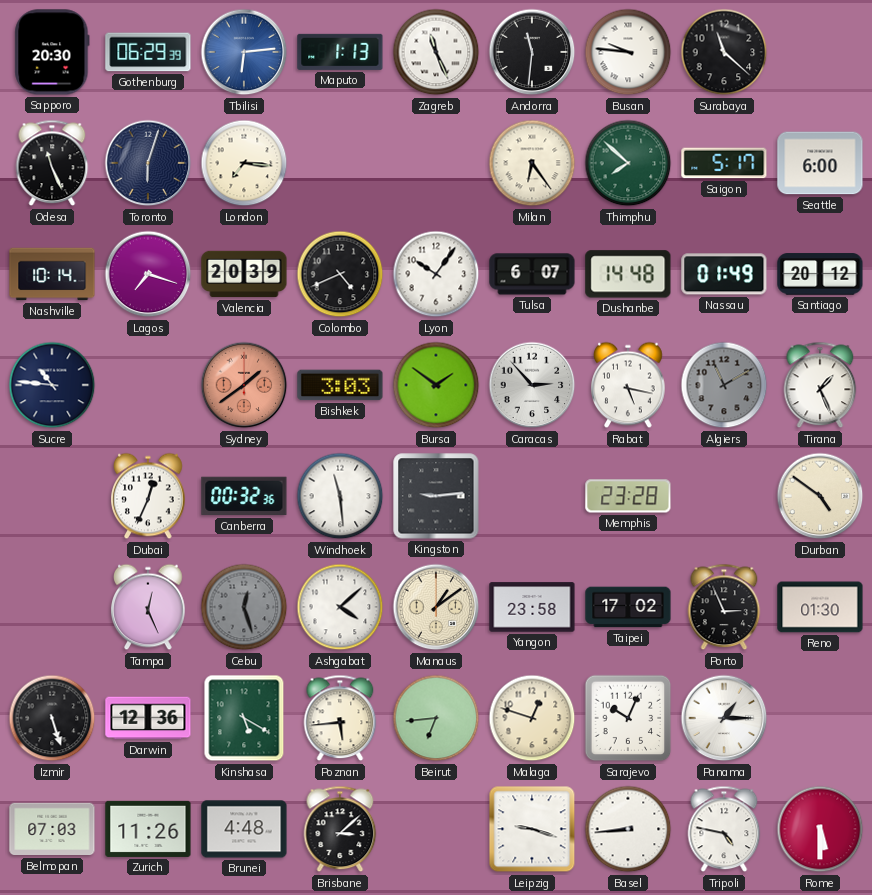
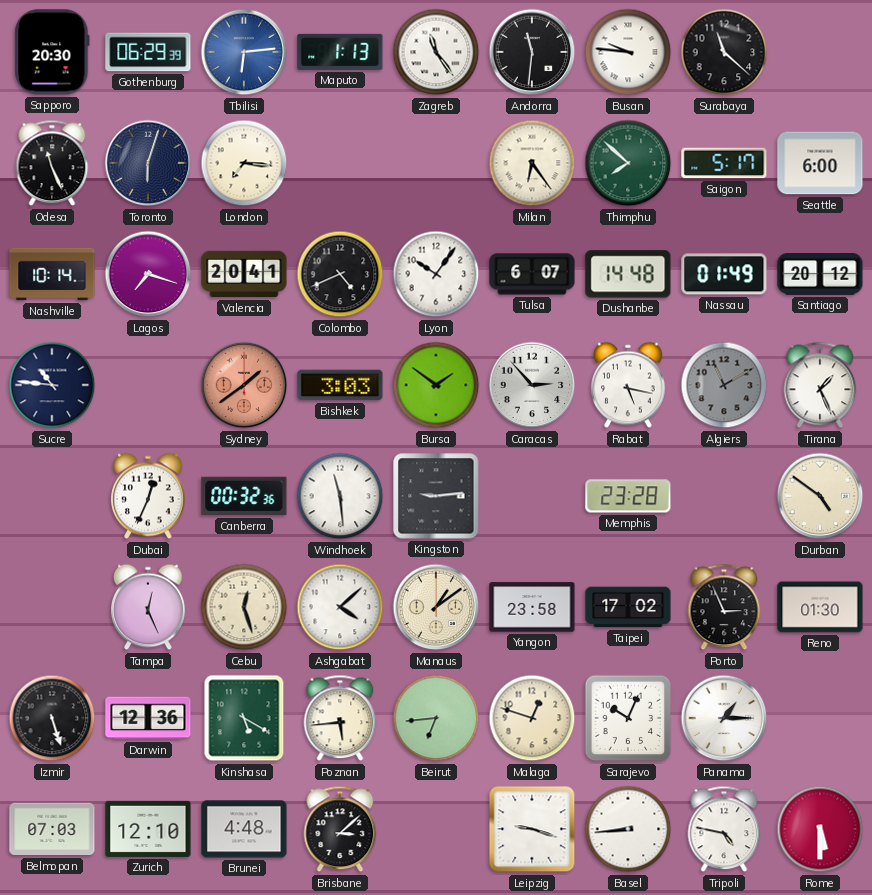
Zagreb: 11:26 -> 11:24
Valencia: 20:39 -> 20:41
Cebu dial: grey -> cream
Zurich: 11:26 -> 12:10
